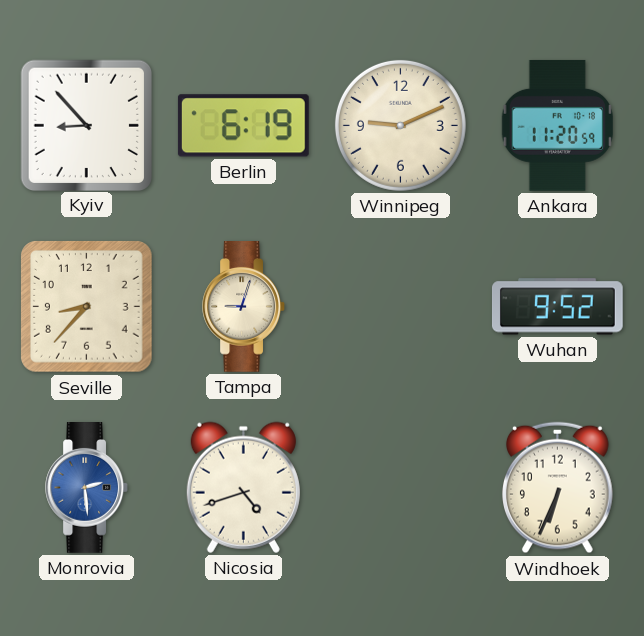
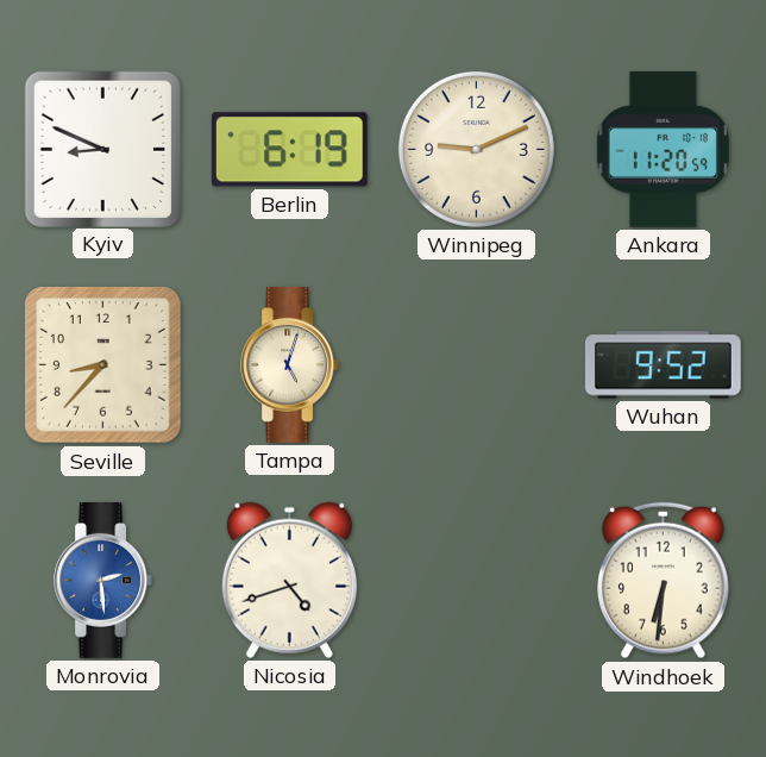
Kyiv: 8:53 -> 8:49
Tampa: 9:03 -> 5:03
Windhoek: 6:34 -> 6:31
